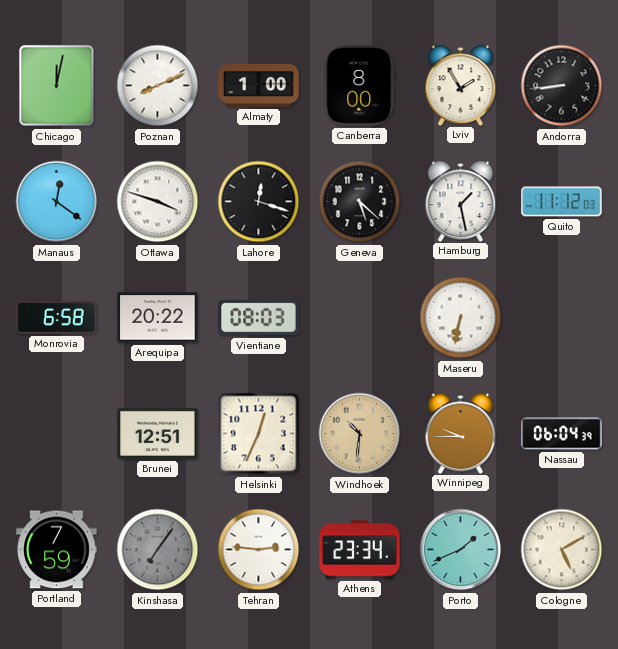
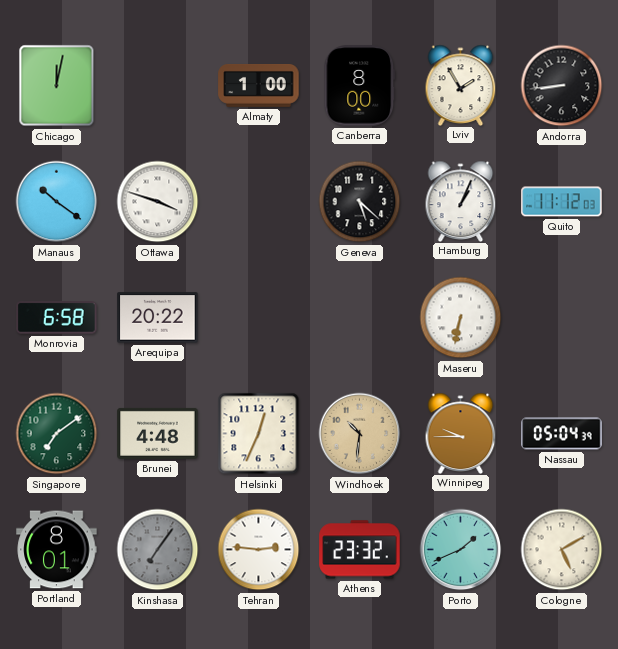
Poznan: 8:11 -> none
Manaus: 12:21 -> 10:21
Lahore: 12:18 -> none
Hamburg: 1:28 -> 1:04
Vientiane: 08:03 -> none
Singapore: none -> 7:09
Brunei: 12:51 -> 4:48
Nassau: 06:04 -> 05:04
Portland: 7:59 -> 8:01
Athens: 23:34 -> 23:32
